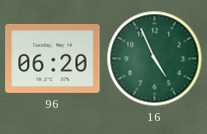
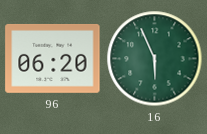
16: 4:56 -> 5:56
